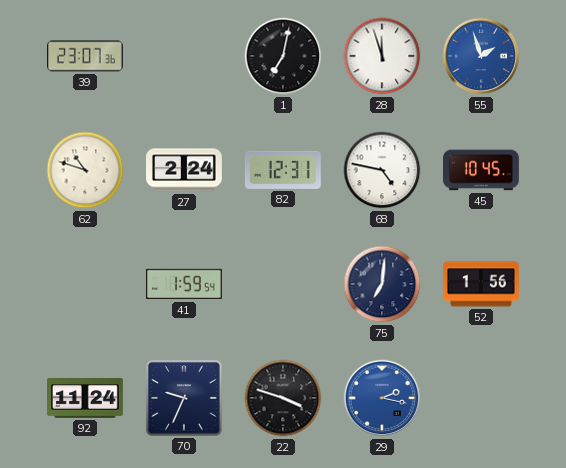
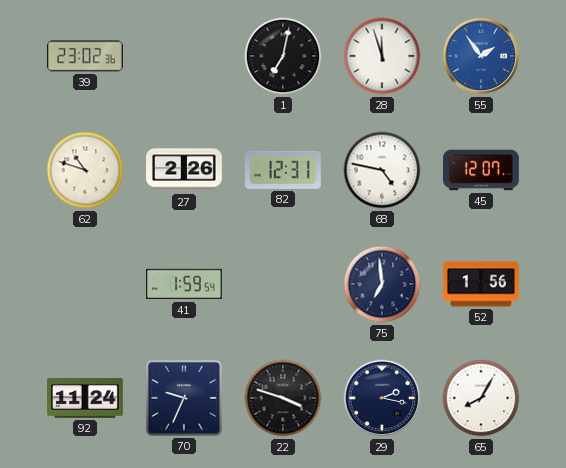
39: 23:07 -> 23:02
55: 1:57 -> 1:54
27: 2:24 -> 2:26
45: 10:45 -> 12:07
75: 7:01 -> 6:59
29 dial: blue -> navy
65: none -> 8:05
